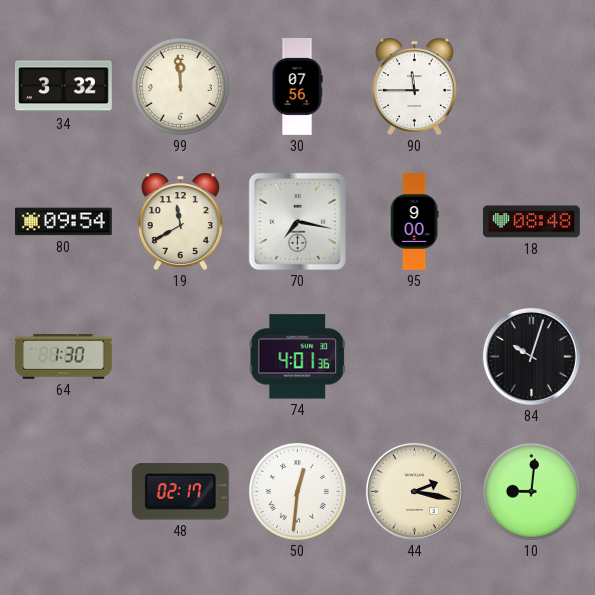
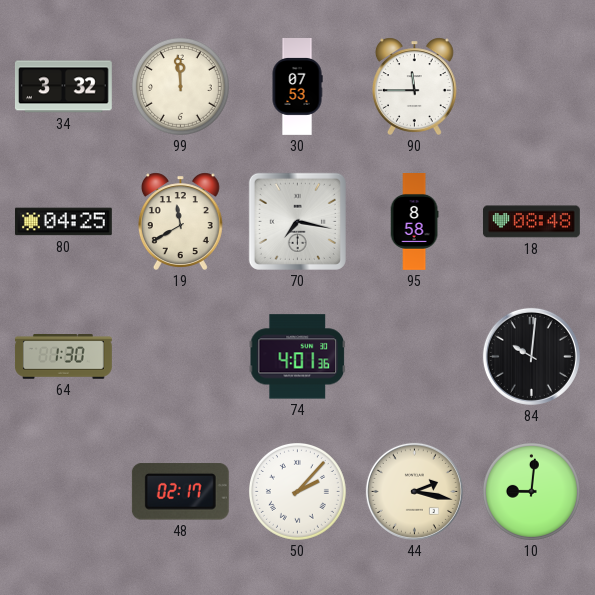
30: 07:56 -> 07:53
80: 09:54 -> 04:25
95: 9:00 -> 8:58
84: 10:03 -> 10:01
50: 12:31 -> 2:07
